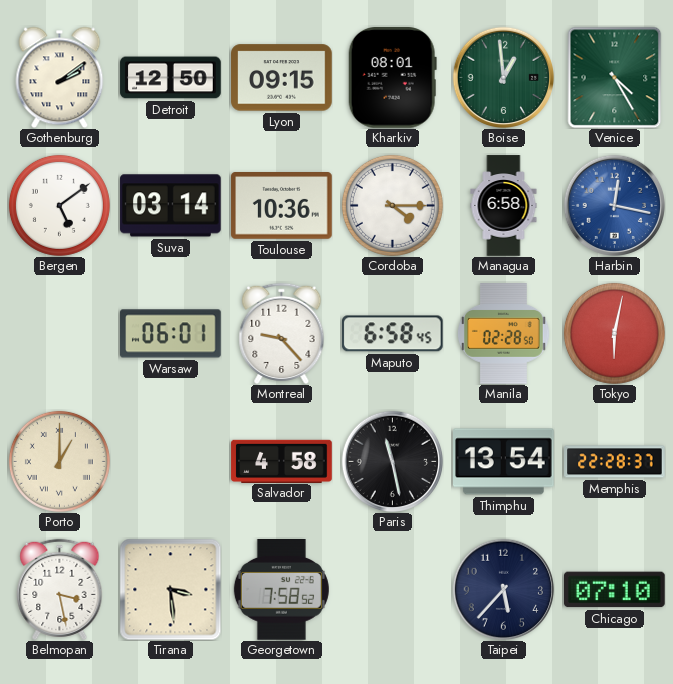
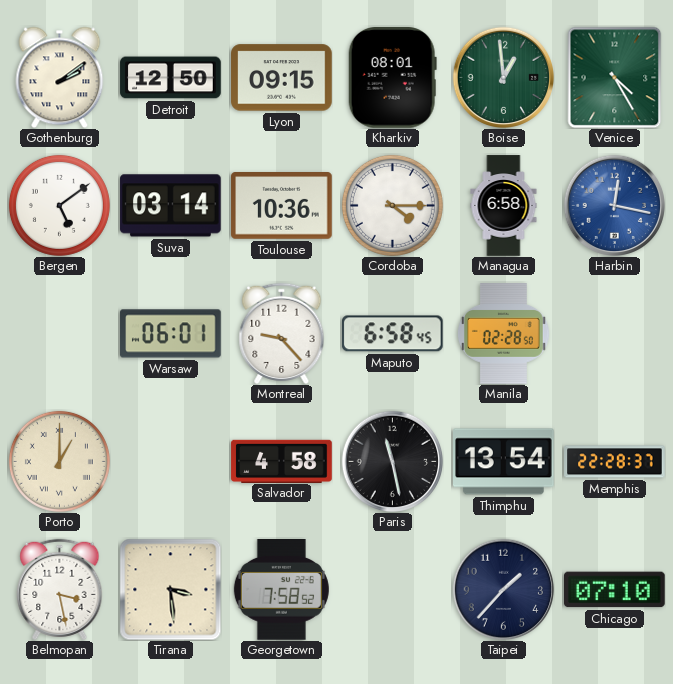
Tokyo: 6:02 -> none
Taipei: 5:37 -> 1:37
